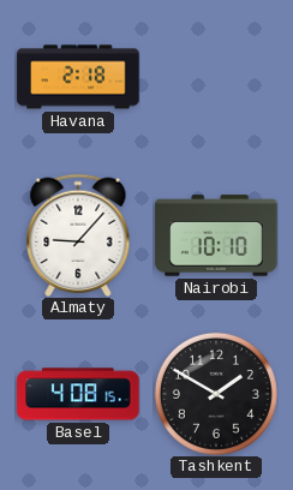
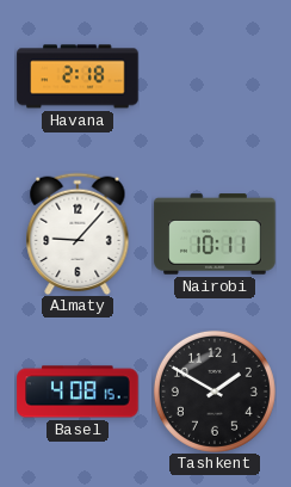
Nairobi: 10:10 -> 10:11
